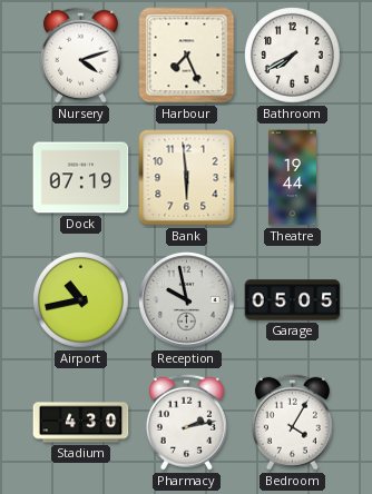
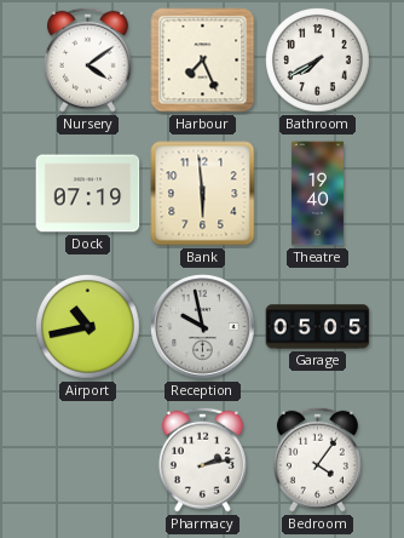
Nursery: 4:12 -> 4:09
Theatre: 19:44 -> 19:40
Stadium: 4:30 -> none
Bedroom: 4:05 -> 4:06
